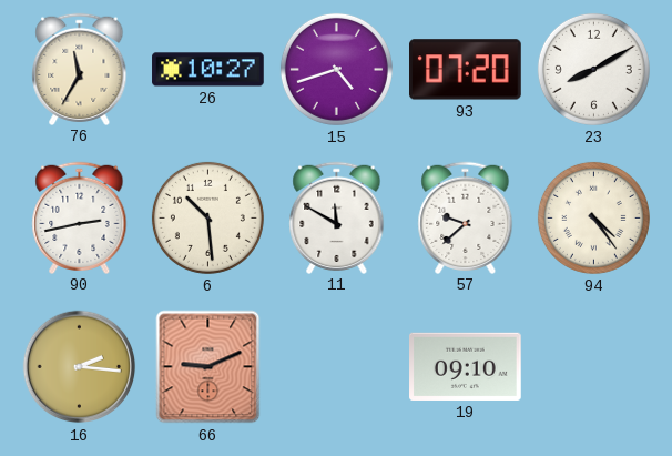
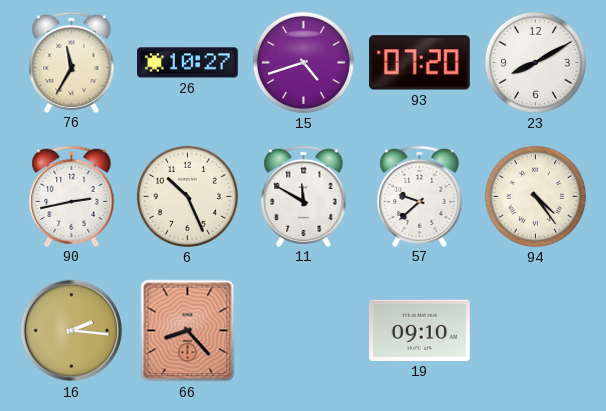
6: 10:29 -> 10:26
66: 9:11 -> 8:23
